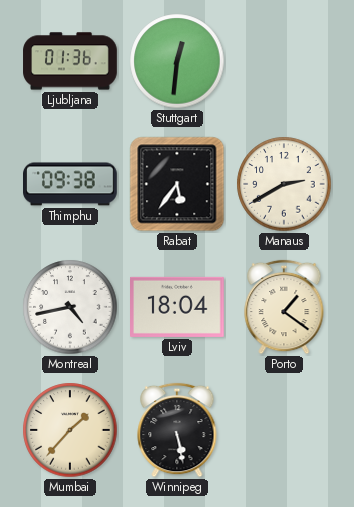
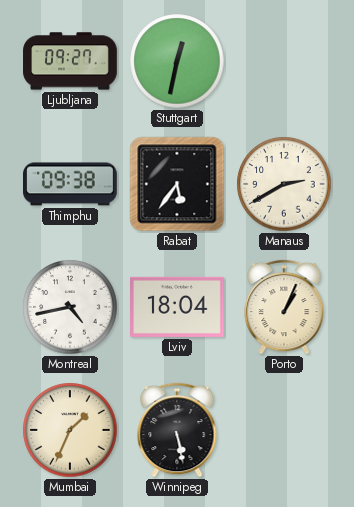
Ljubljana: 01:36 -> 09:27
Stuttgart: 12:31 -> 12:32
Porto: 1:21 -> 1:04
Mumbai: 1:37 -> 1:34
